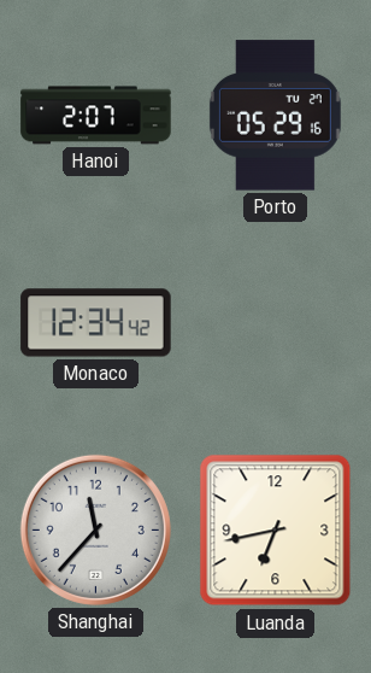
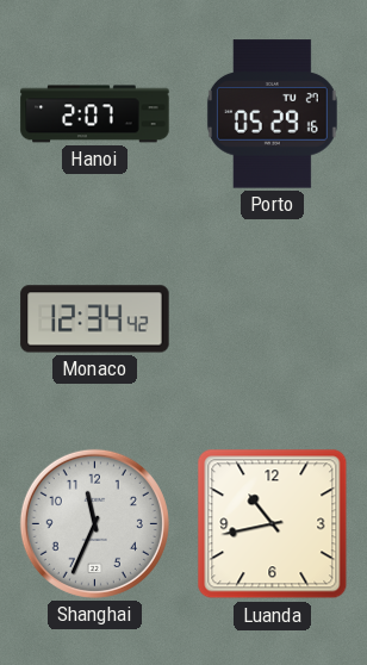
Shanghai: 11:37 -> 11:34
Luanda: 6:43 -> 10:43
